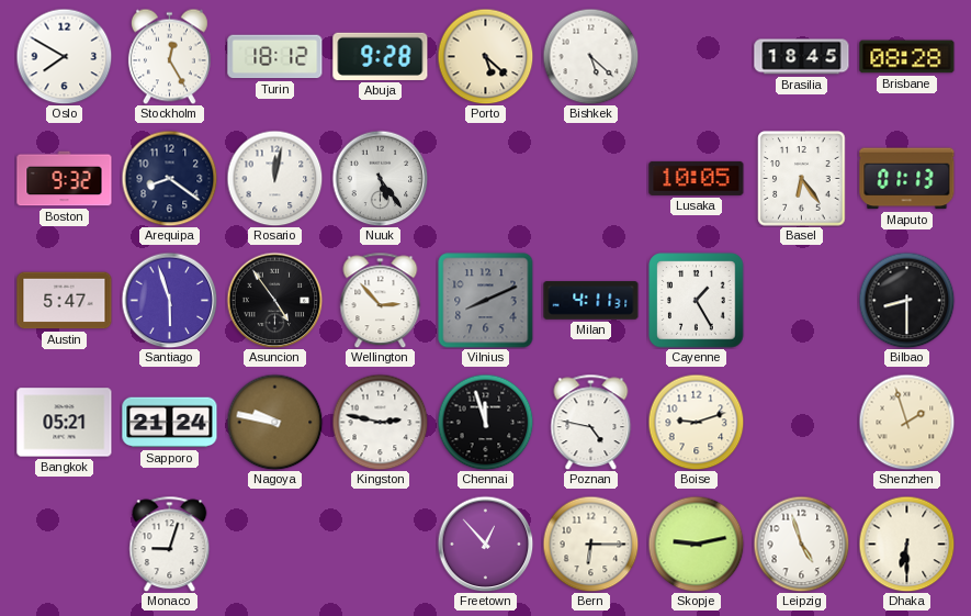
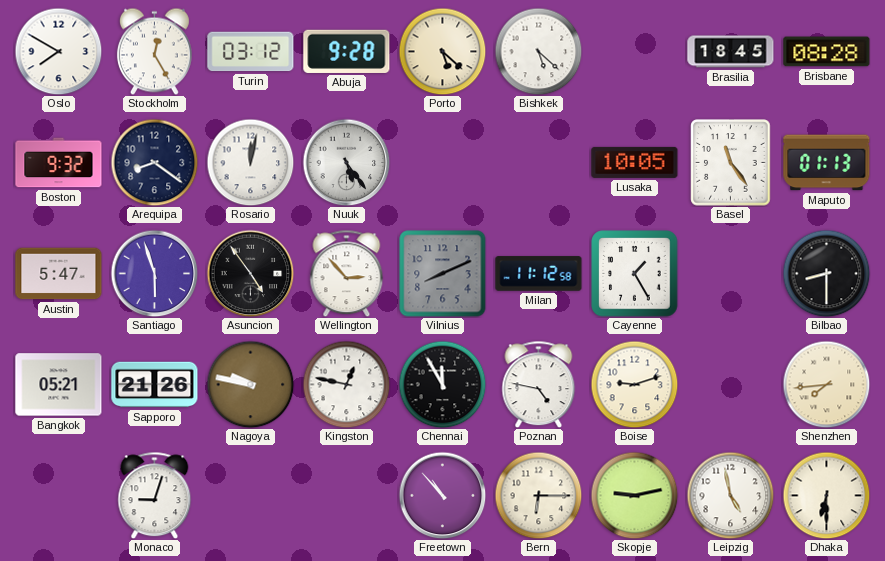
Turin: 18:12 -> 03:12
Basel: 6:24 -> 11:24
Milan: 4:11 -> 11:12
Sapporo: 21:24 -> 21:26
Kingston: 2:47 -> 12:47
Chennai: 11:57 -> 11:55
Shenzhen: 1:57 -> 7:44
Freetown: 12:53 -> 10:53
Leipzig: 4:57 -> 4:58
